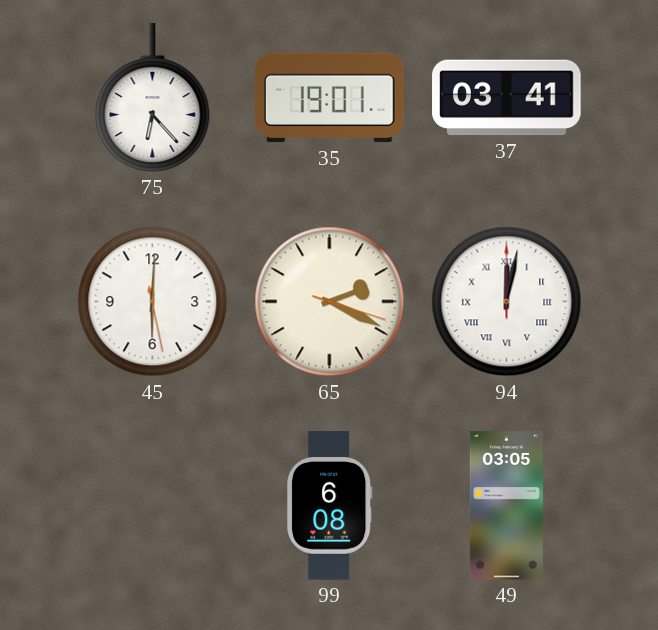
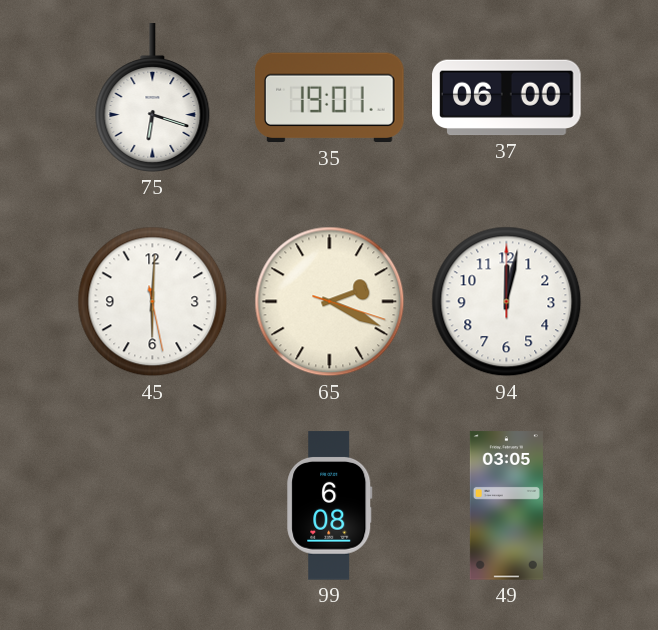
75: 6:23 -> 6:18
37: 03:41 -> 06:00
94 numerals: Roman -> Arabic
